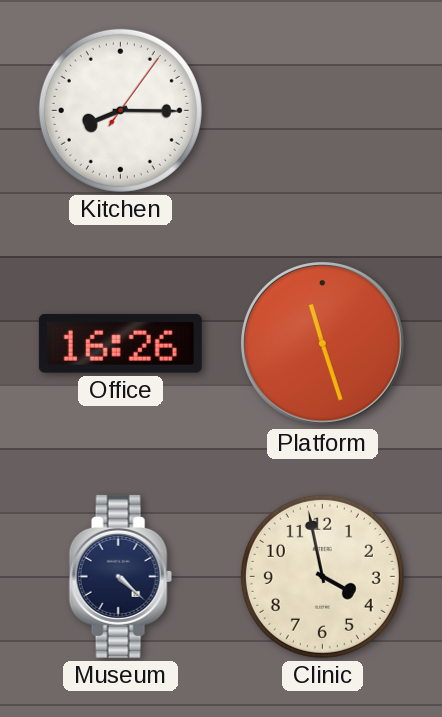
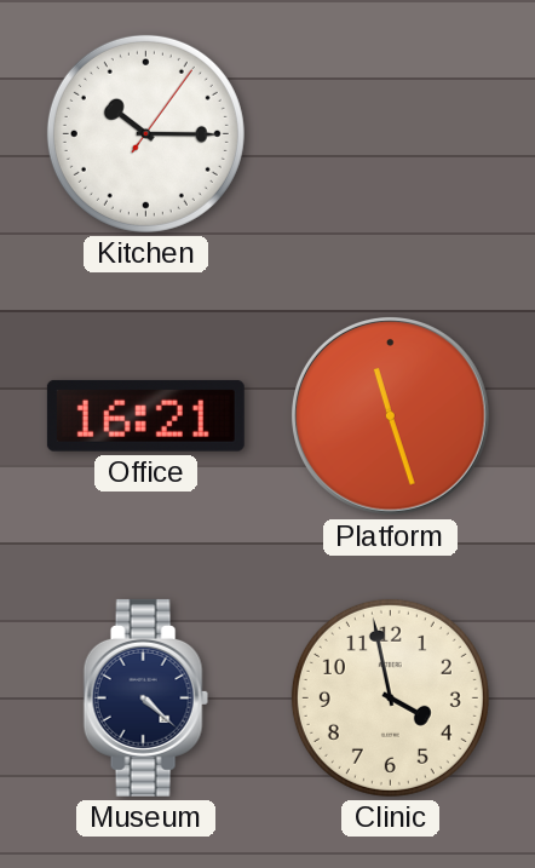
Kitchen: 8:15 -> 10:15
Office: 16:26 -> 16:21
